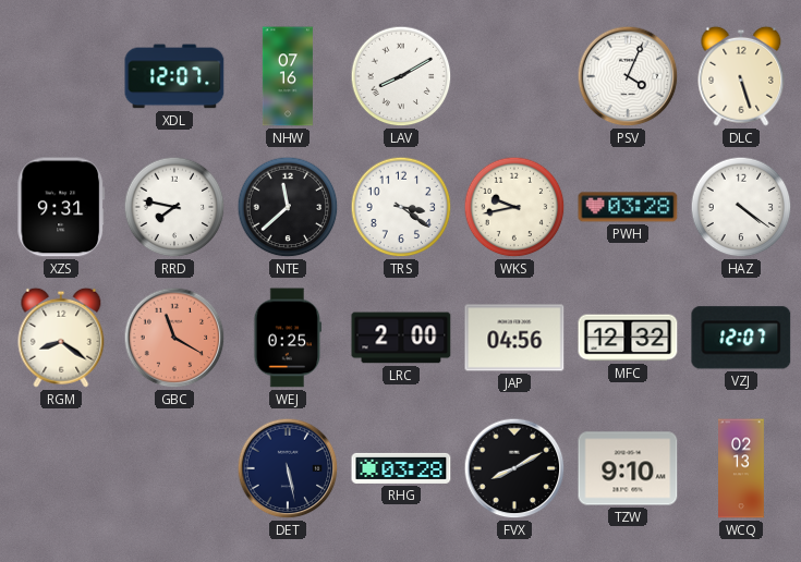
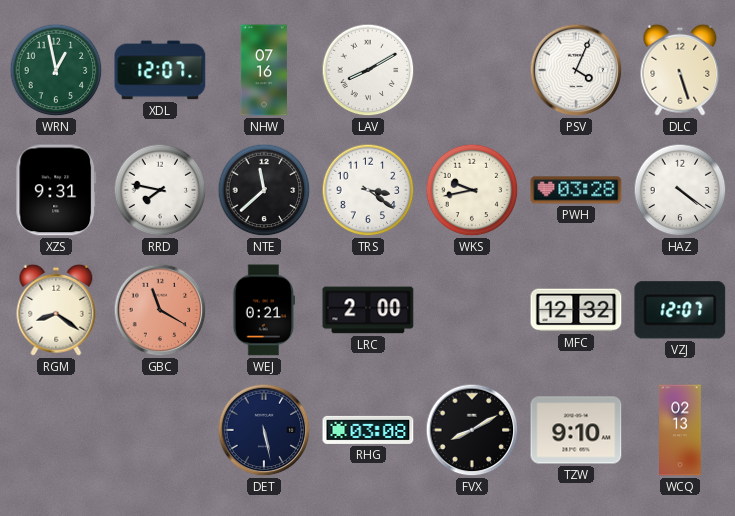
WRN: none -> 12:58
WEJ: 0:25 -> 0:21
JAP: 04:56 -> none
RHG: 03:28 -> 03:08
